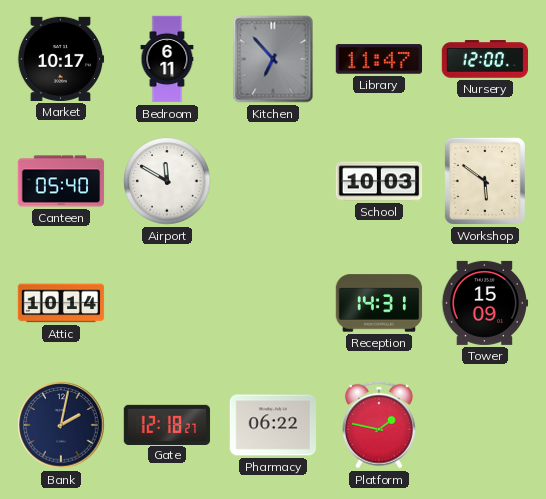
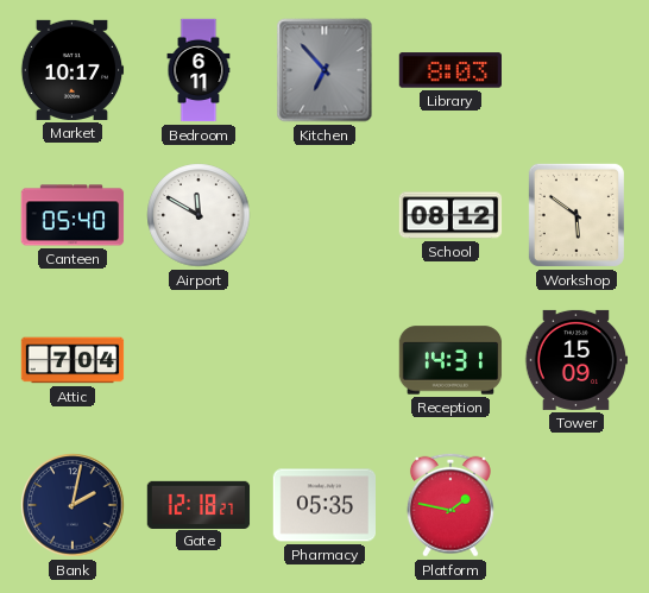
Library: 11:47 -> 8:03
Nursery: 12:00 -> none
School: 10:03 -> 08:12
Attic: 10:14 -> 7:04
Pharmacy: 06:22 -> 05:35
